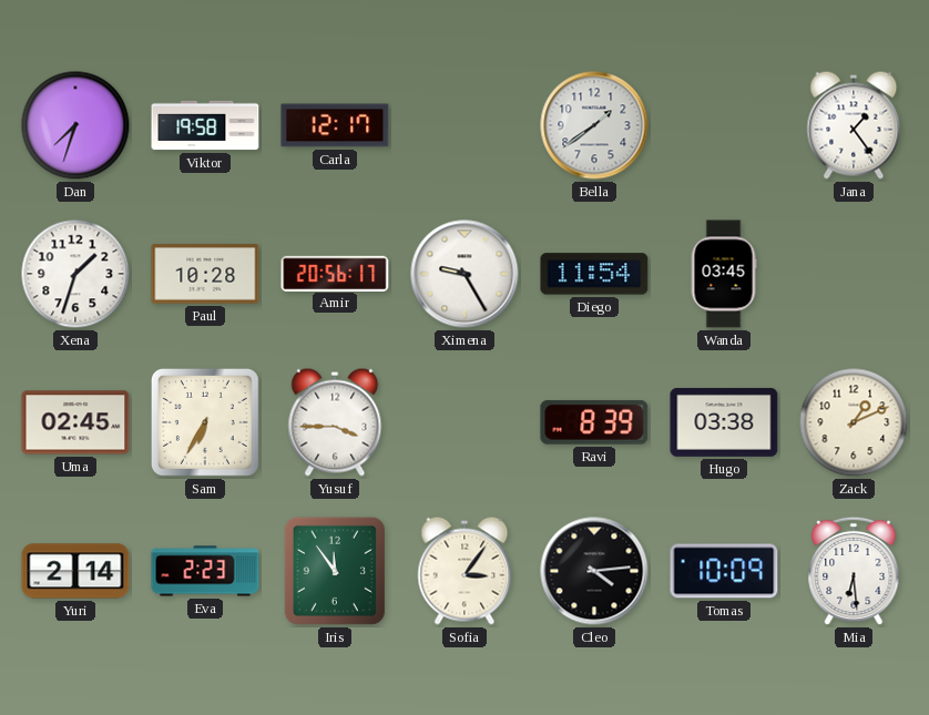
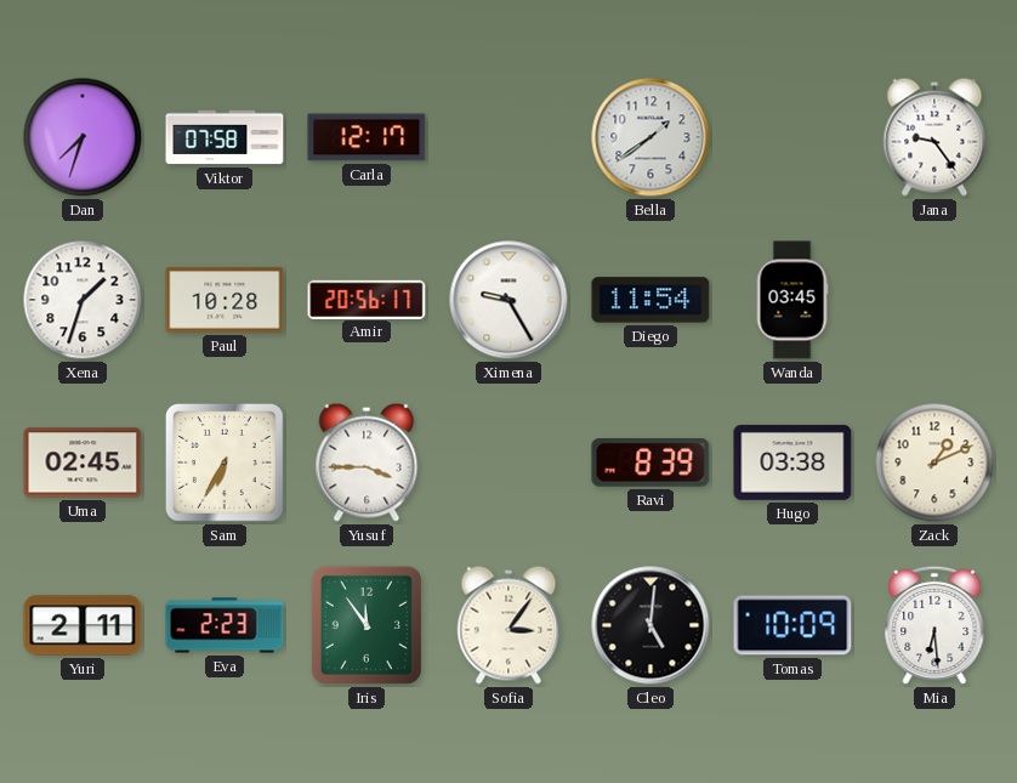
Viktor: 19:58 -> 07:58
Jana: 1:24 -> 9:24
Yuri: 2:14 -> 2:11
Cleo: 4:14 -> 5:01
